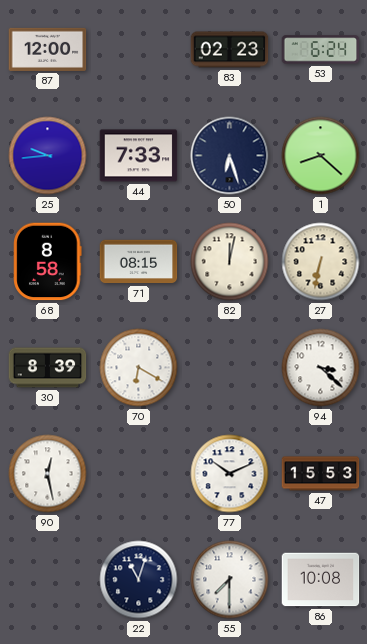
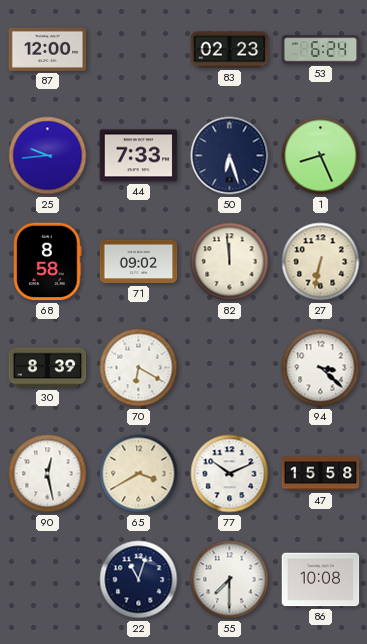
1: 8:22 -> 8:26
71: 08:15 -> 09:02
82: 12:02 -> 11:59
65: none -> 3:40
47: 15:53 -> 15:58
